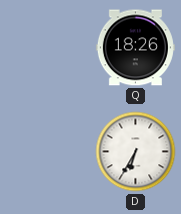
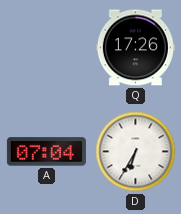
Q: 18:26 -> 17:26
A: none -> 07:04
